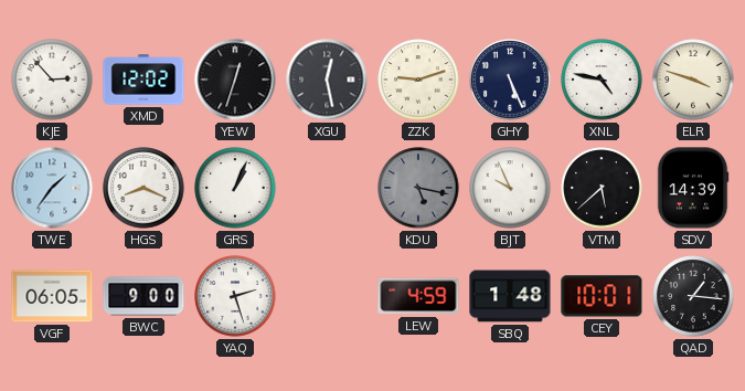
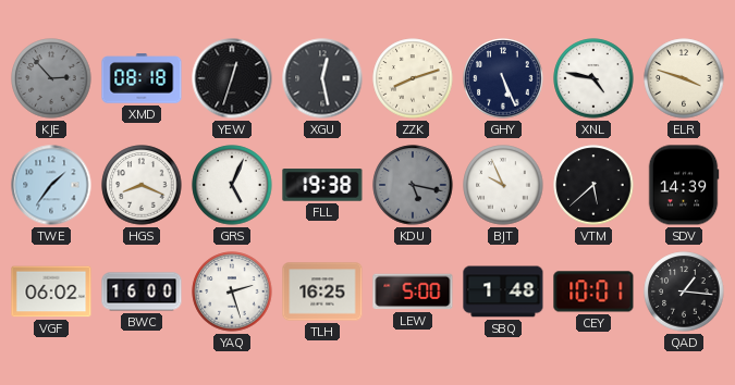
KJE dial: white -> grey
XMD: 12:02 -> 08:18
ZZK: 9:12 -> 8:12
GRS: 1:04 -> 5:04
FLL: none -> 19:38
VGF: 06:05 -> 06:02
BWC: 9:00 -> 16:00
TLH: none -> 16:25
LEW: 4:59 -> 5:00
